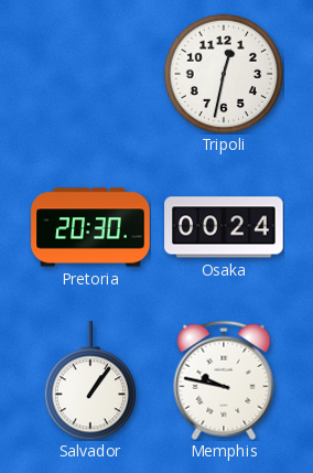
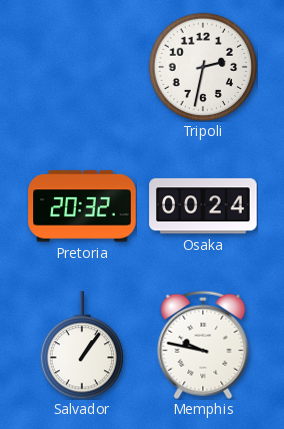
Tripoli: 12:32 -> 2:32
Pretoria: 20:30 -> 20:32
